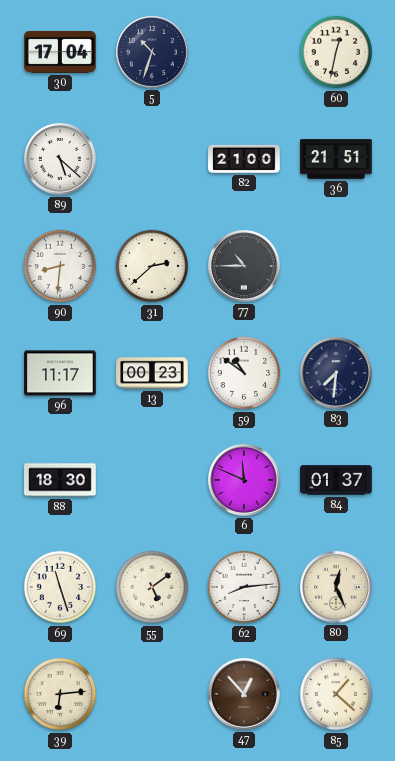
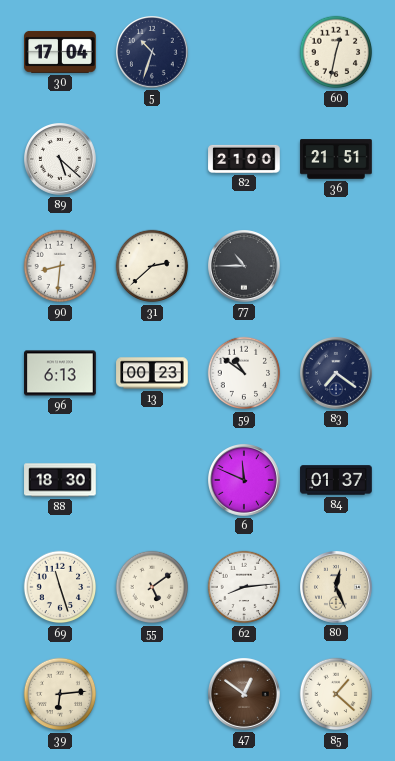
96: 11:17 -> 6:13
83: 7:31 -> 7:21
47: 12:53 -> 12:51
